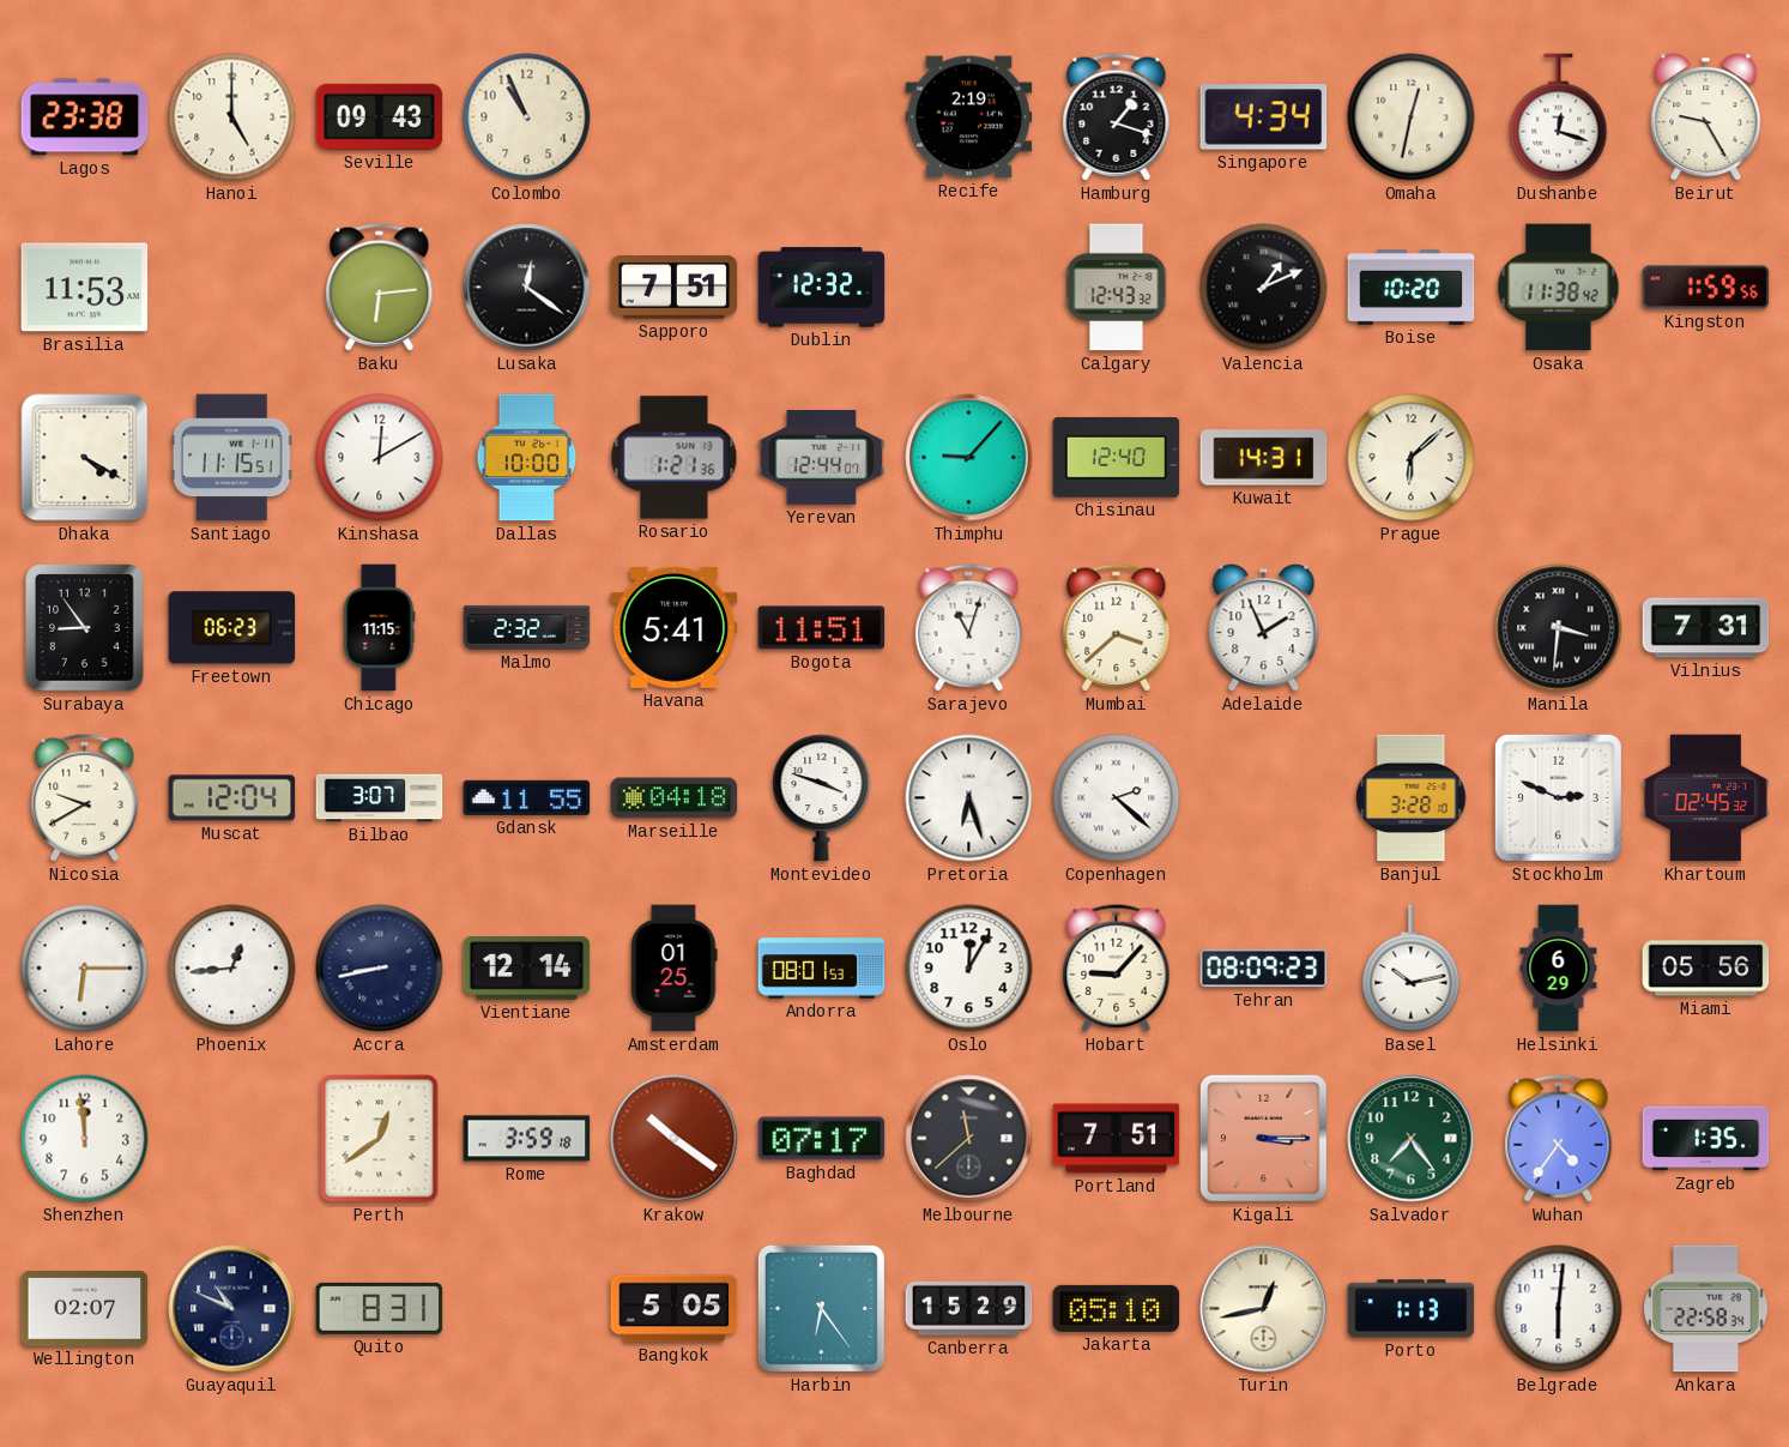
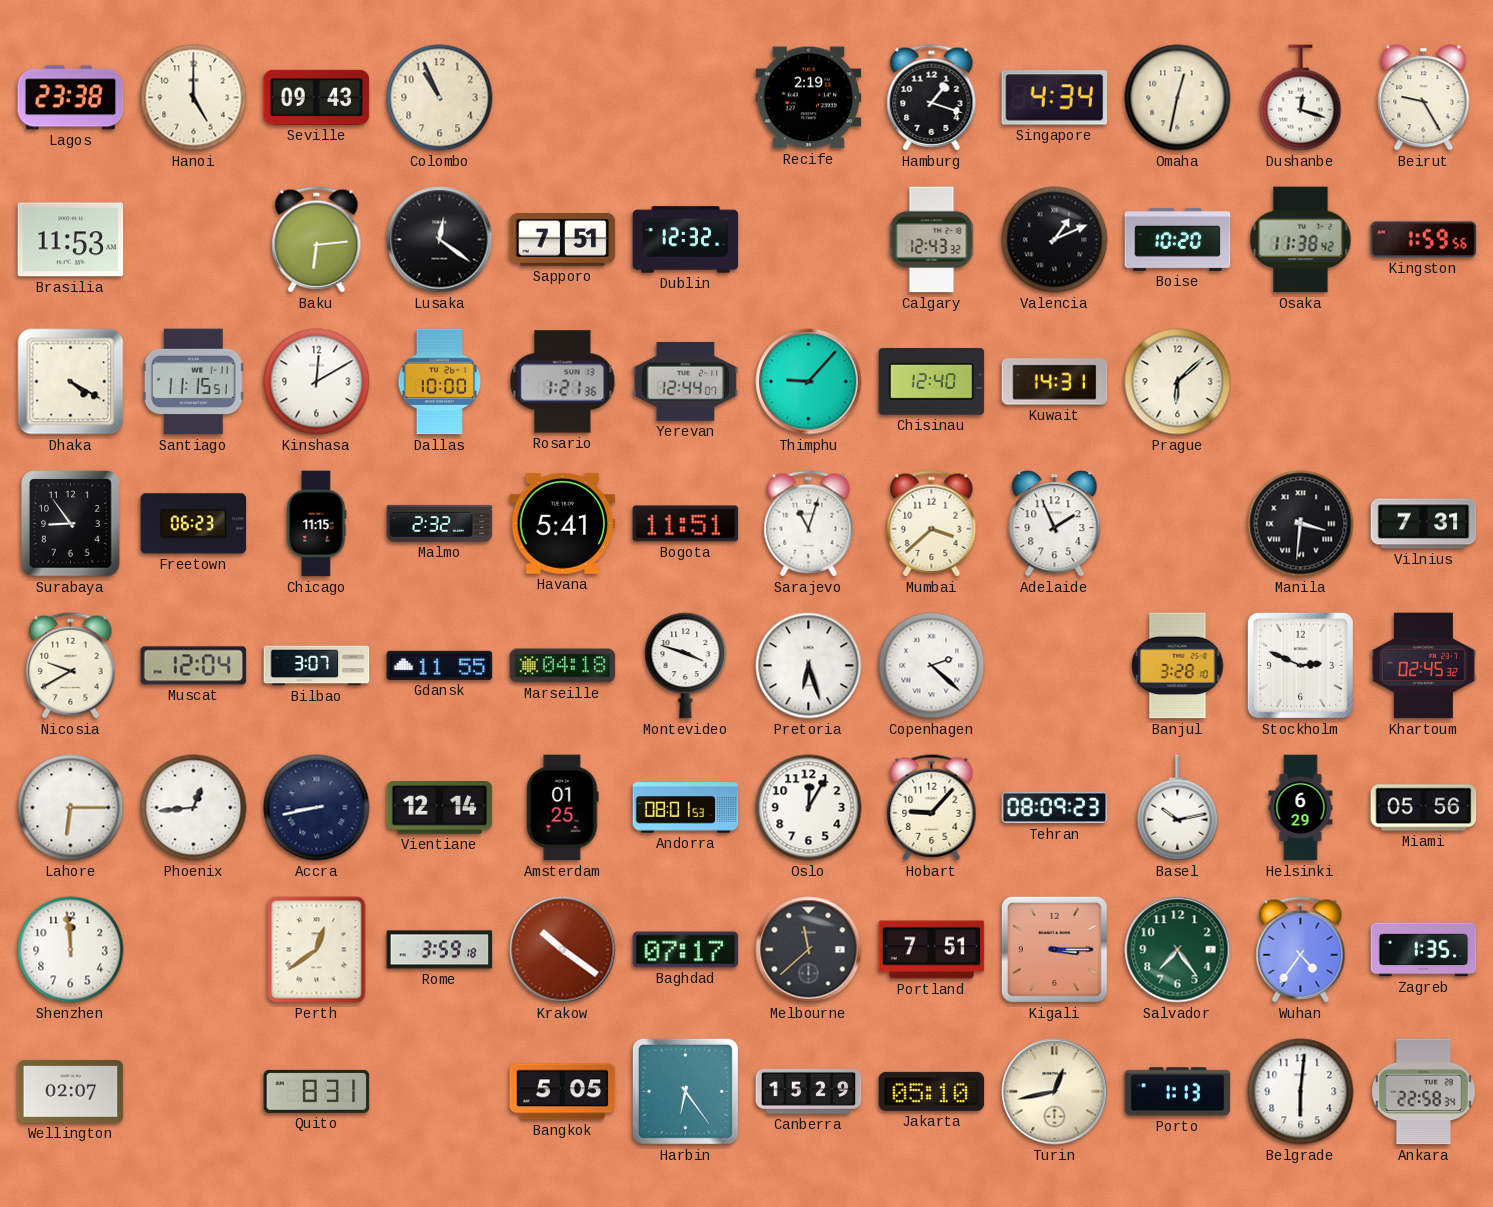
Guayaquil: 10:49 -> none
